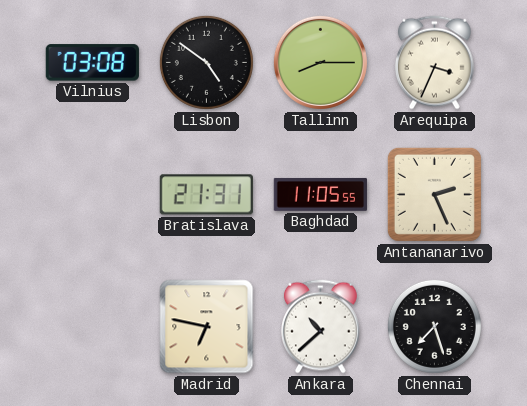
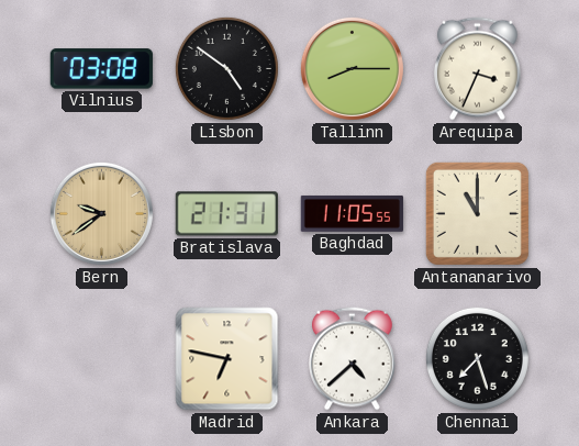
Bern: none -> 9:39
Antananarivo: 2:26 -> 11:00
Ankara: 10:38 -> 4:38
